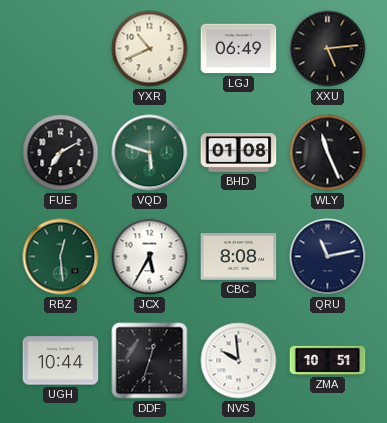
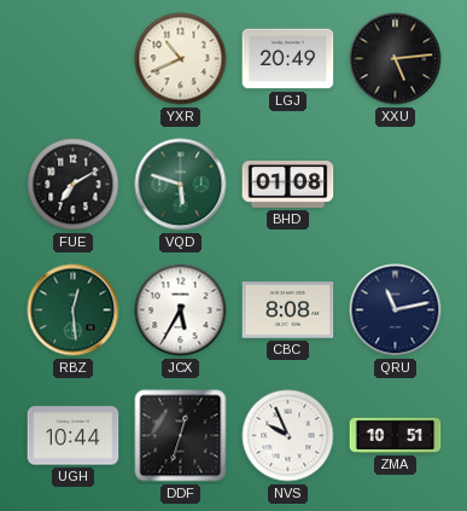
LGJ: 06:49 -> 20:49
WLY: 11:26 -> none
NVS: 9:59 -> 9:56
